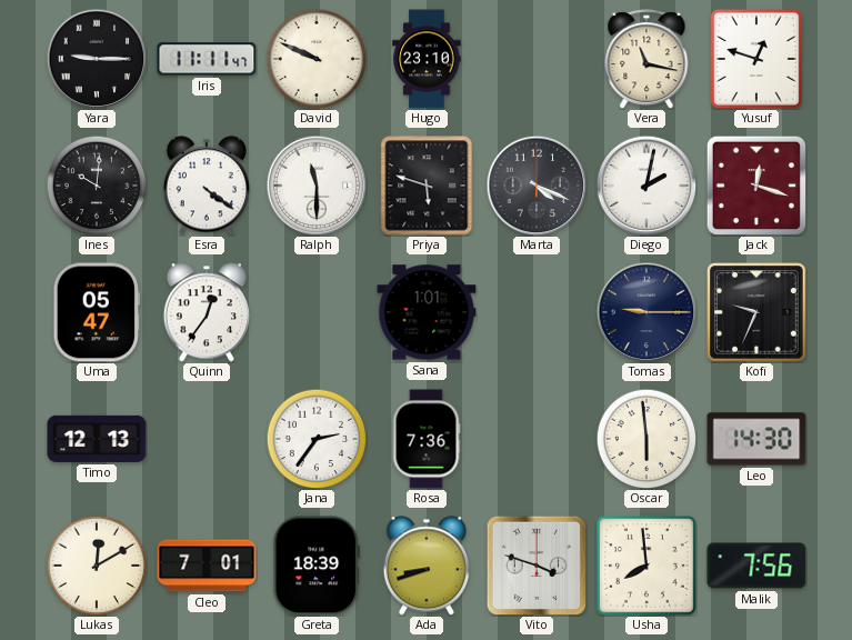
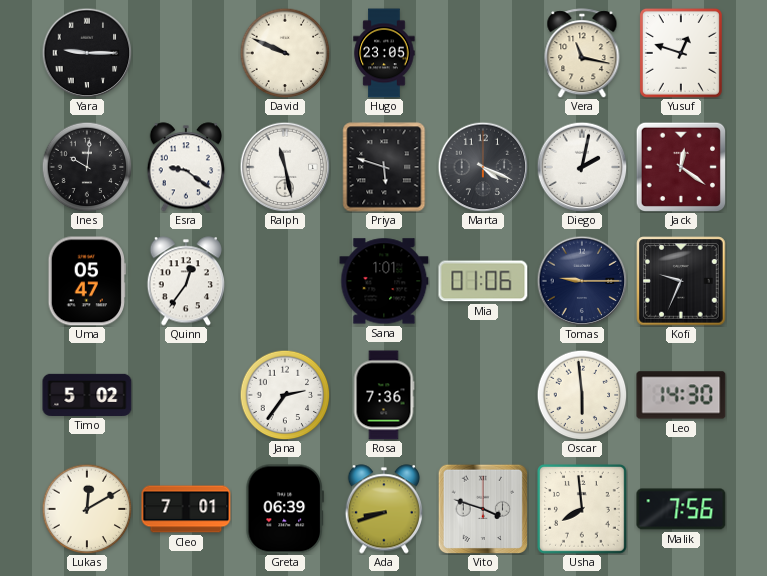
Iris: 11:11 -> none
Hugo: 23:10 -> 23:05
Esra: 4:21 -> 9:21
Ralph: 11:30 -> 11:28
Jack: 12:18 -> 12:21
Mia: none -> 01:06
Timo: 12:13 -> 5:02
Greta: 18:39 -> 06:39
